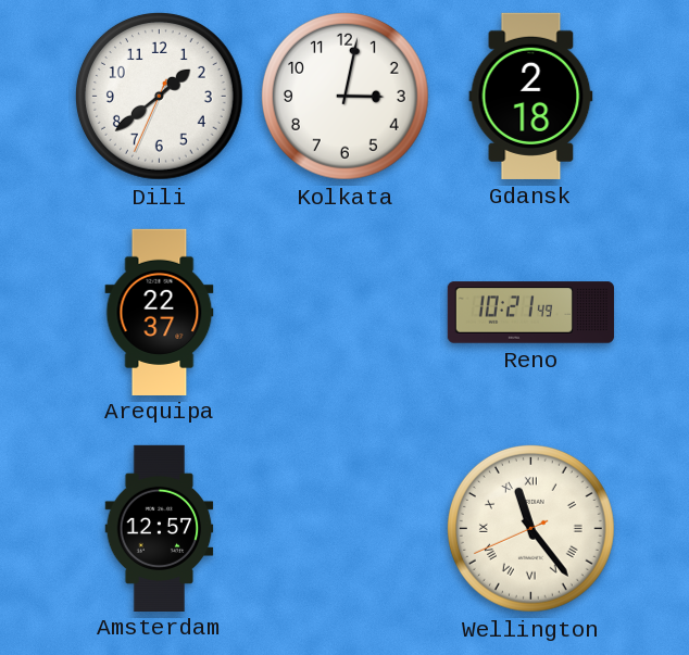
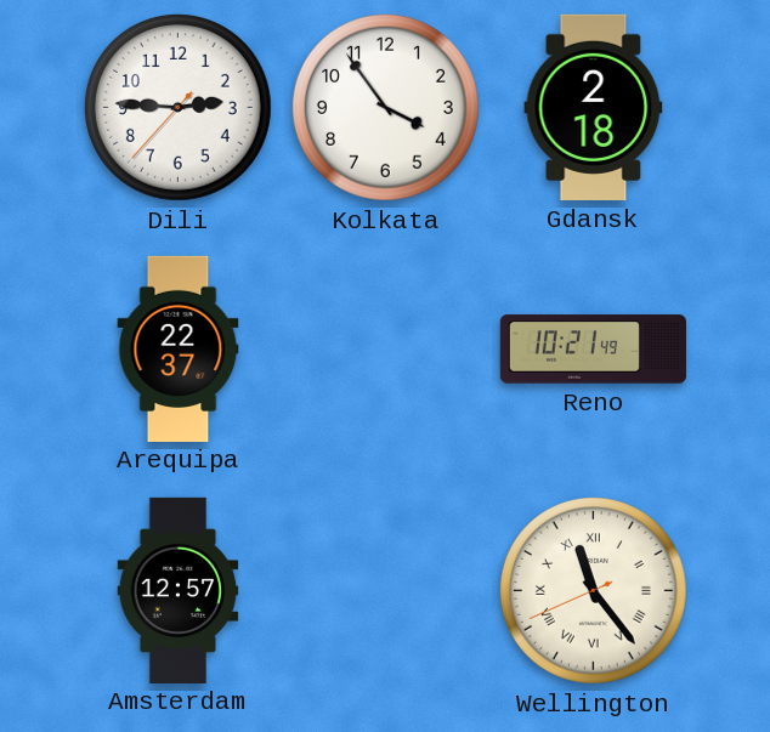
Dili: 1:38 -> 2:45
Kolkata: 3:02 -> 3:54
